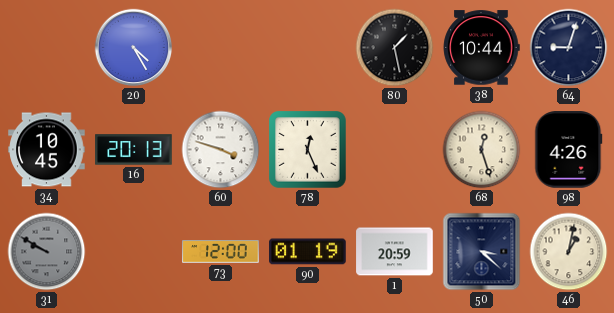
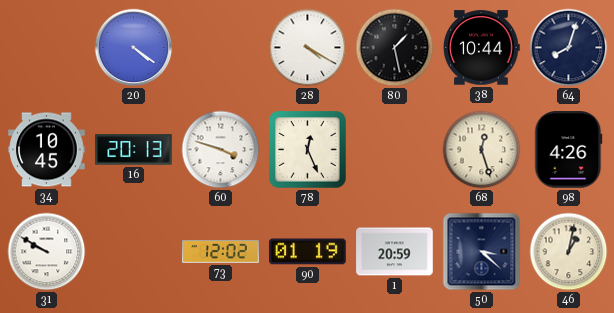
20: 4:25 -> 4:21
28: none -> 4:20
64: 9:03 -> 8:03
31 dial: grey -> white
73: 12:00 -> 12:02
